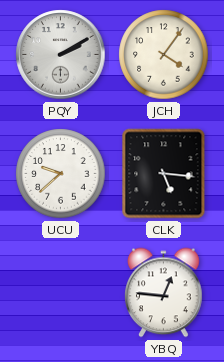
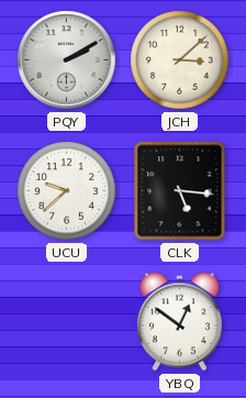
JCH: 4:06 -> 3:08
YBQ: 12:46 -> 12:51
